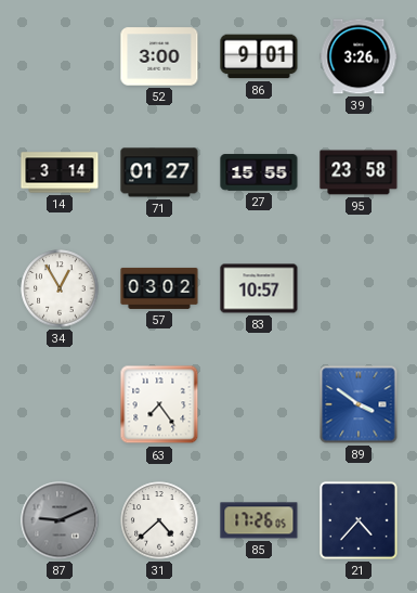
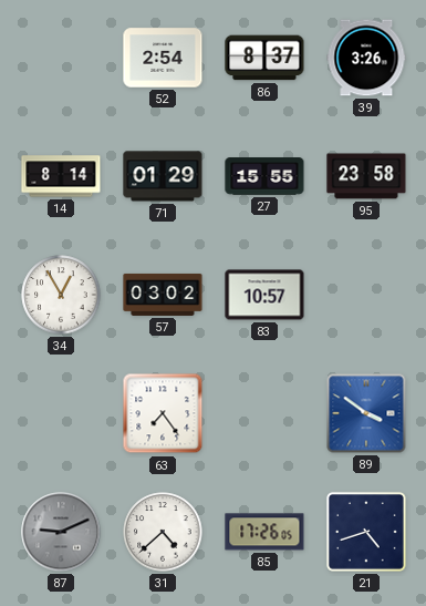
52: 3:00 -> 2:54
86: 9:01 -> 8:37
14: 3:14 -> 8:14
71: 01:27 -> 01:29
21: 4:37 -> 4:42
